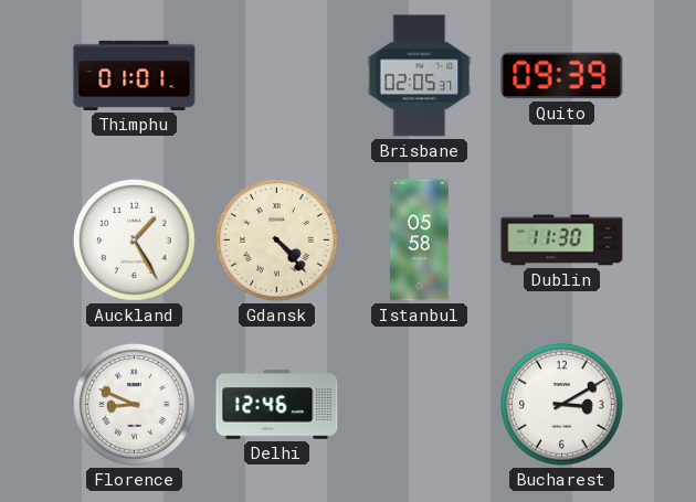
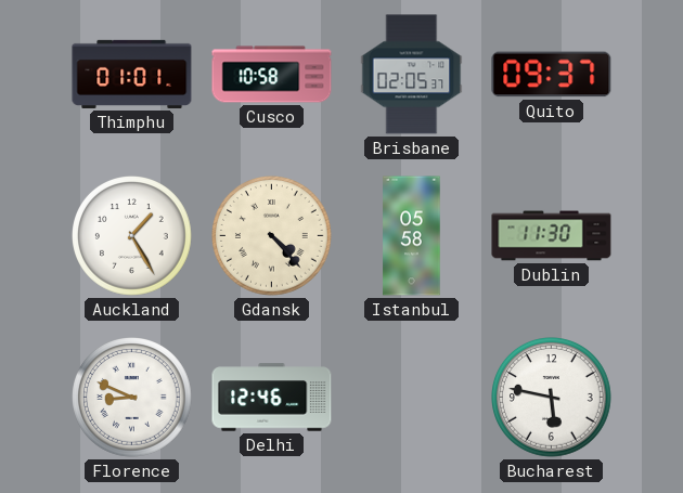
Cusco: none -> 10:58
Quito: 09:39 -> 09:37
Bucharest: 3:10 -> 5:47
